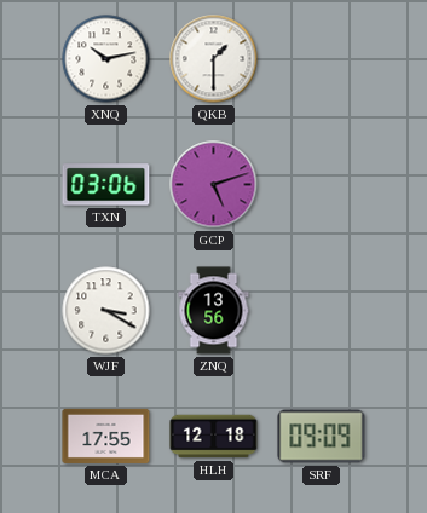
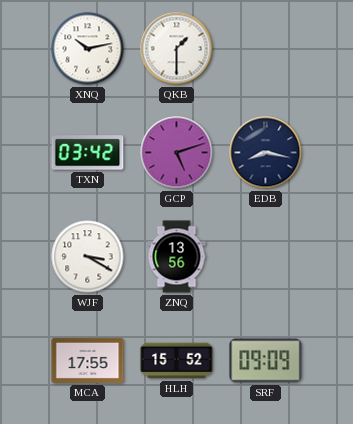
TXN: 03:06 -> 03:42
EDB: none -> 8:17
HLH: 12:18 -> 15:52
